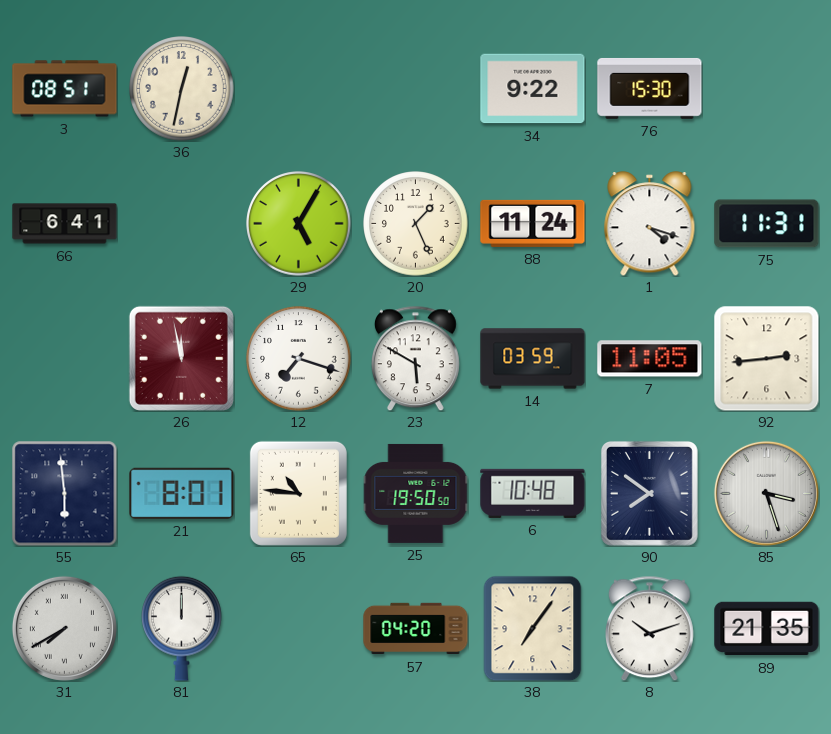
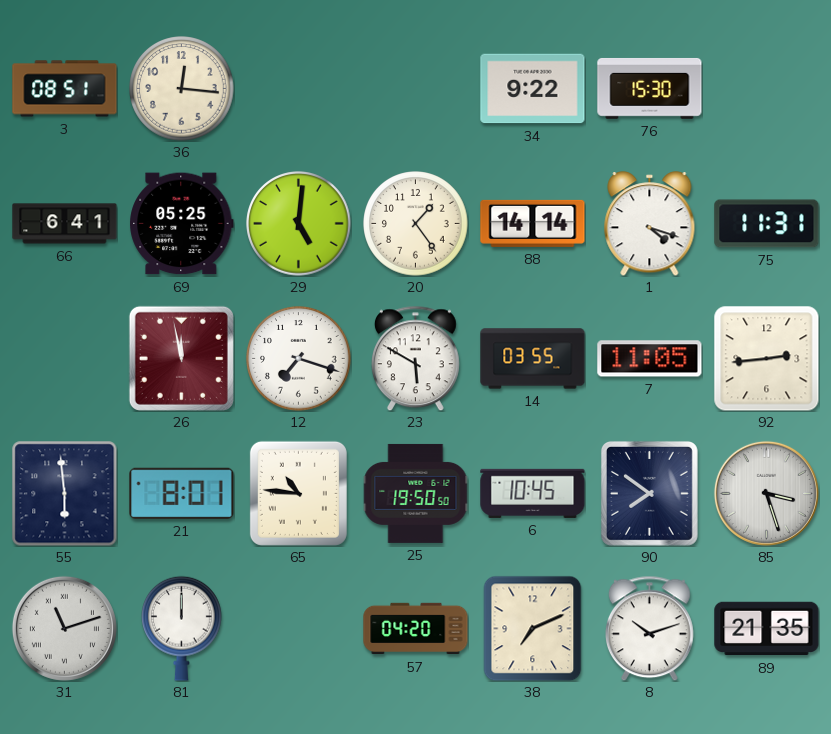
36: 12:32 -> 12:16
69: none -> 05:25
29: 5:05 -> 5:01
20: 1:26 -> 1:24
88: 11:24 -> 14:14
14: 03:59 -> 03:55
6: 10:48 -> 10:45
31: 7:40 -> 11:12
38: 7:06 -> 7:11
